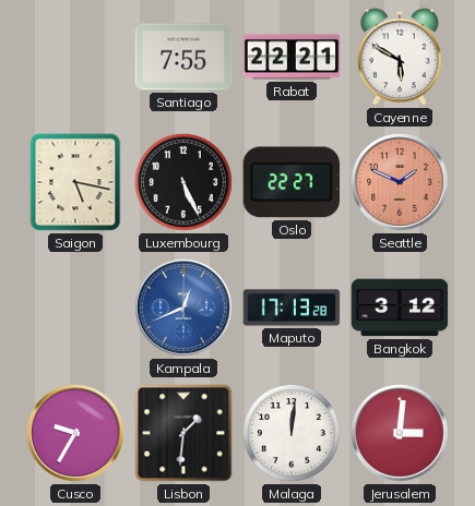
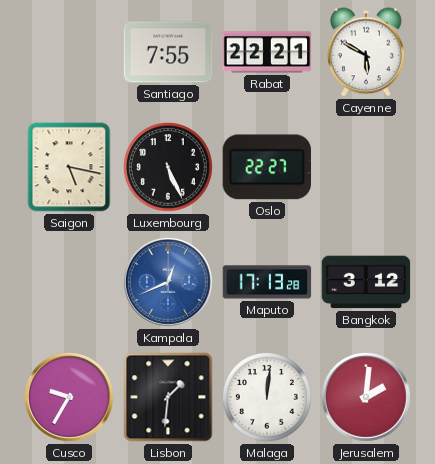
Seattle: 1:49 -> none
Jerusalem: 3:01 -> 2:01
